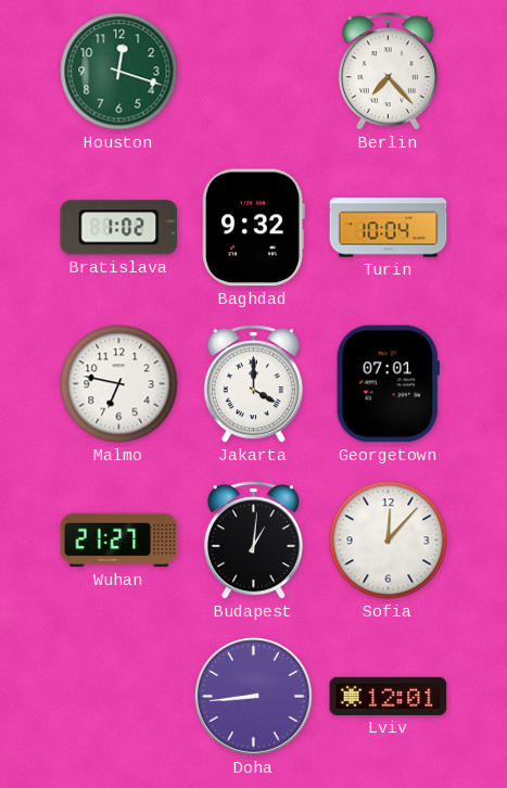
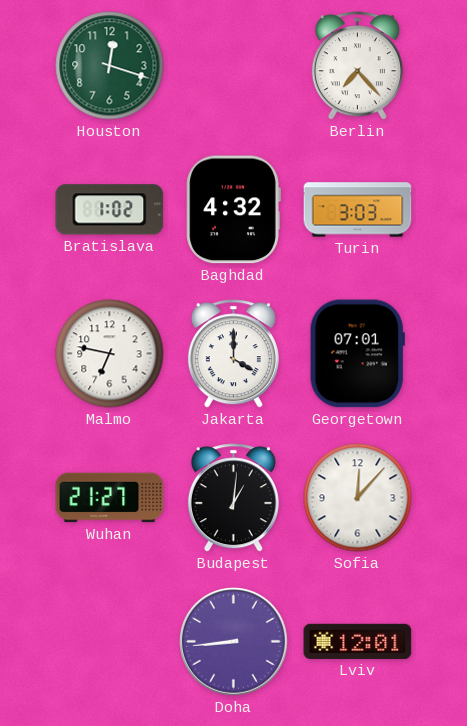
Baghdad: 9:32 -> 4:32
Turin: 10:04 -> 3:03
